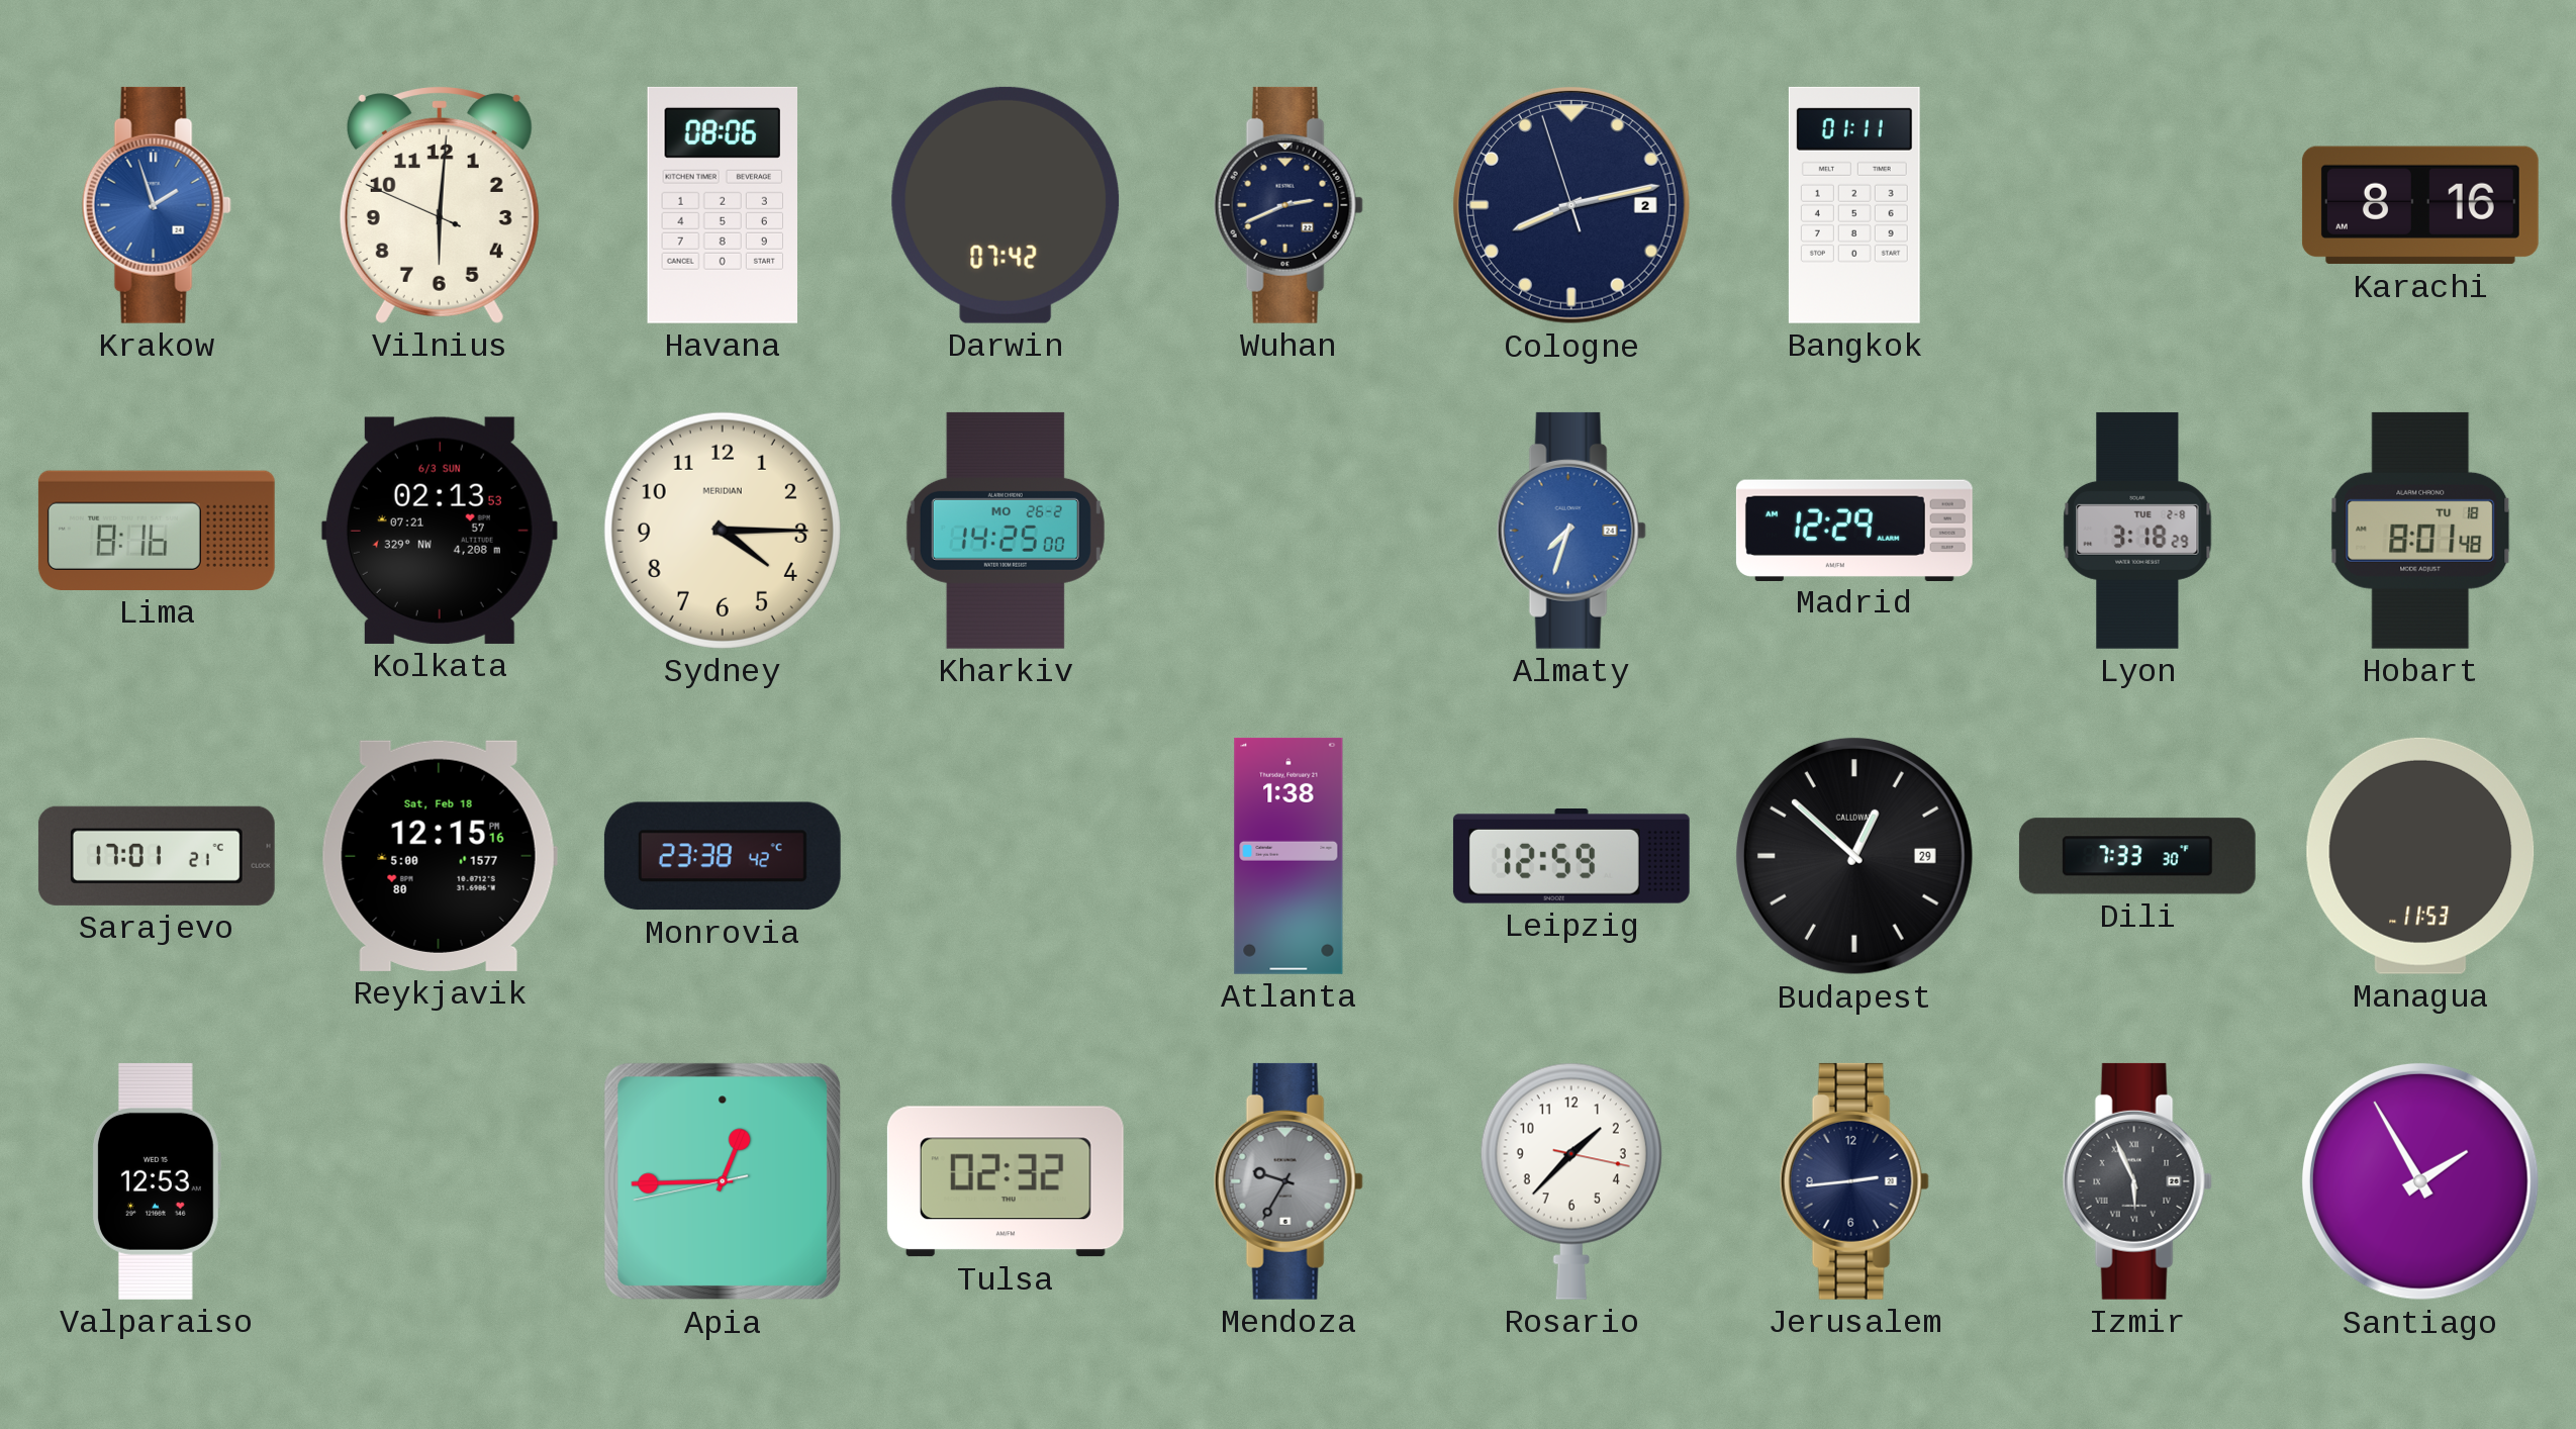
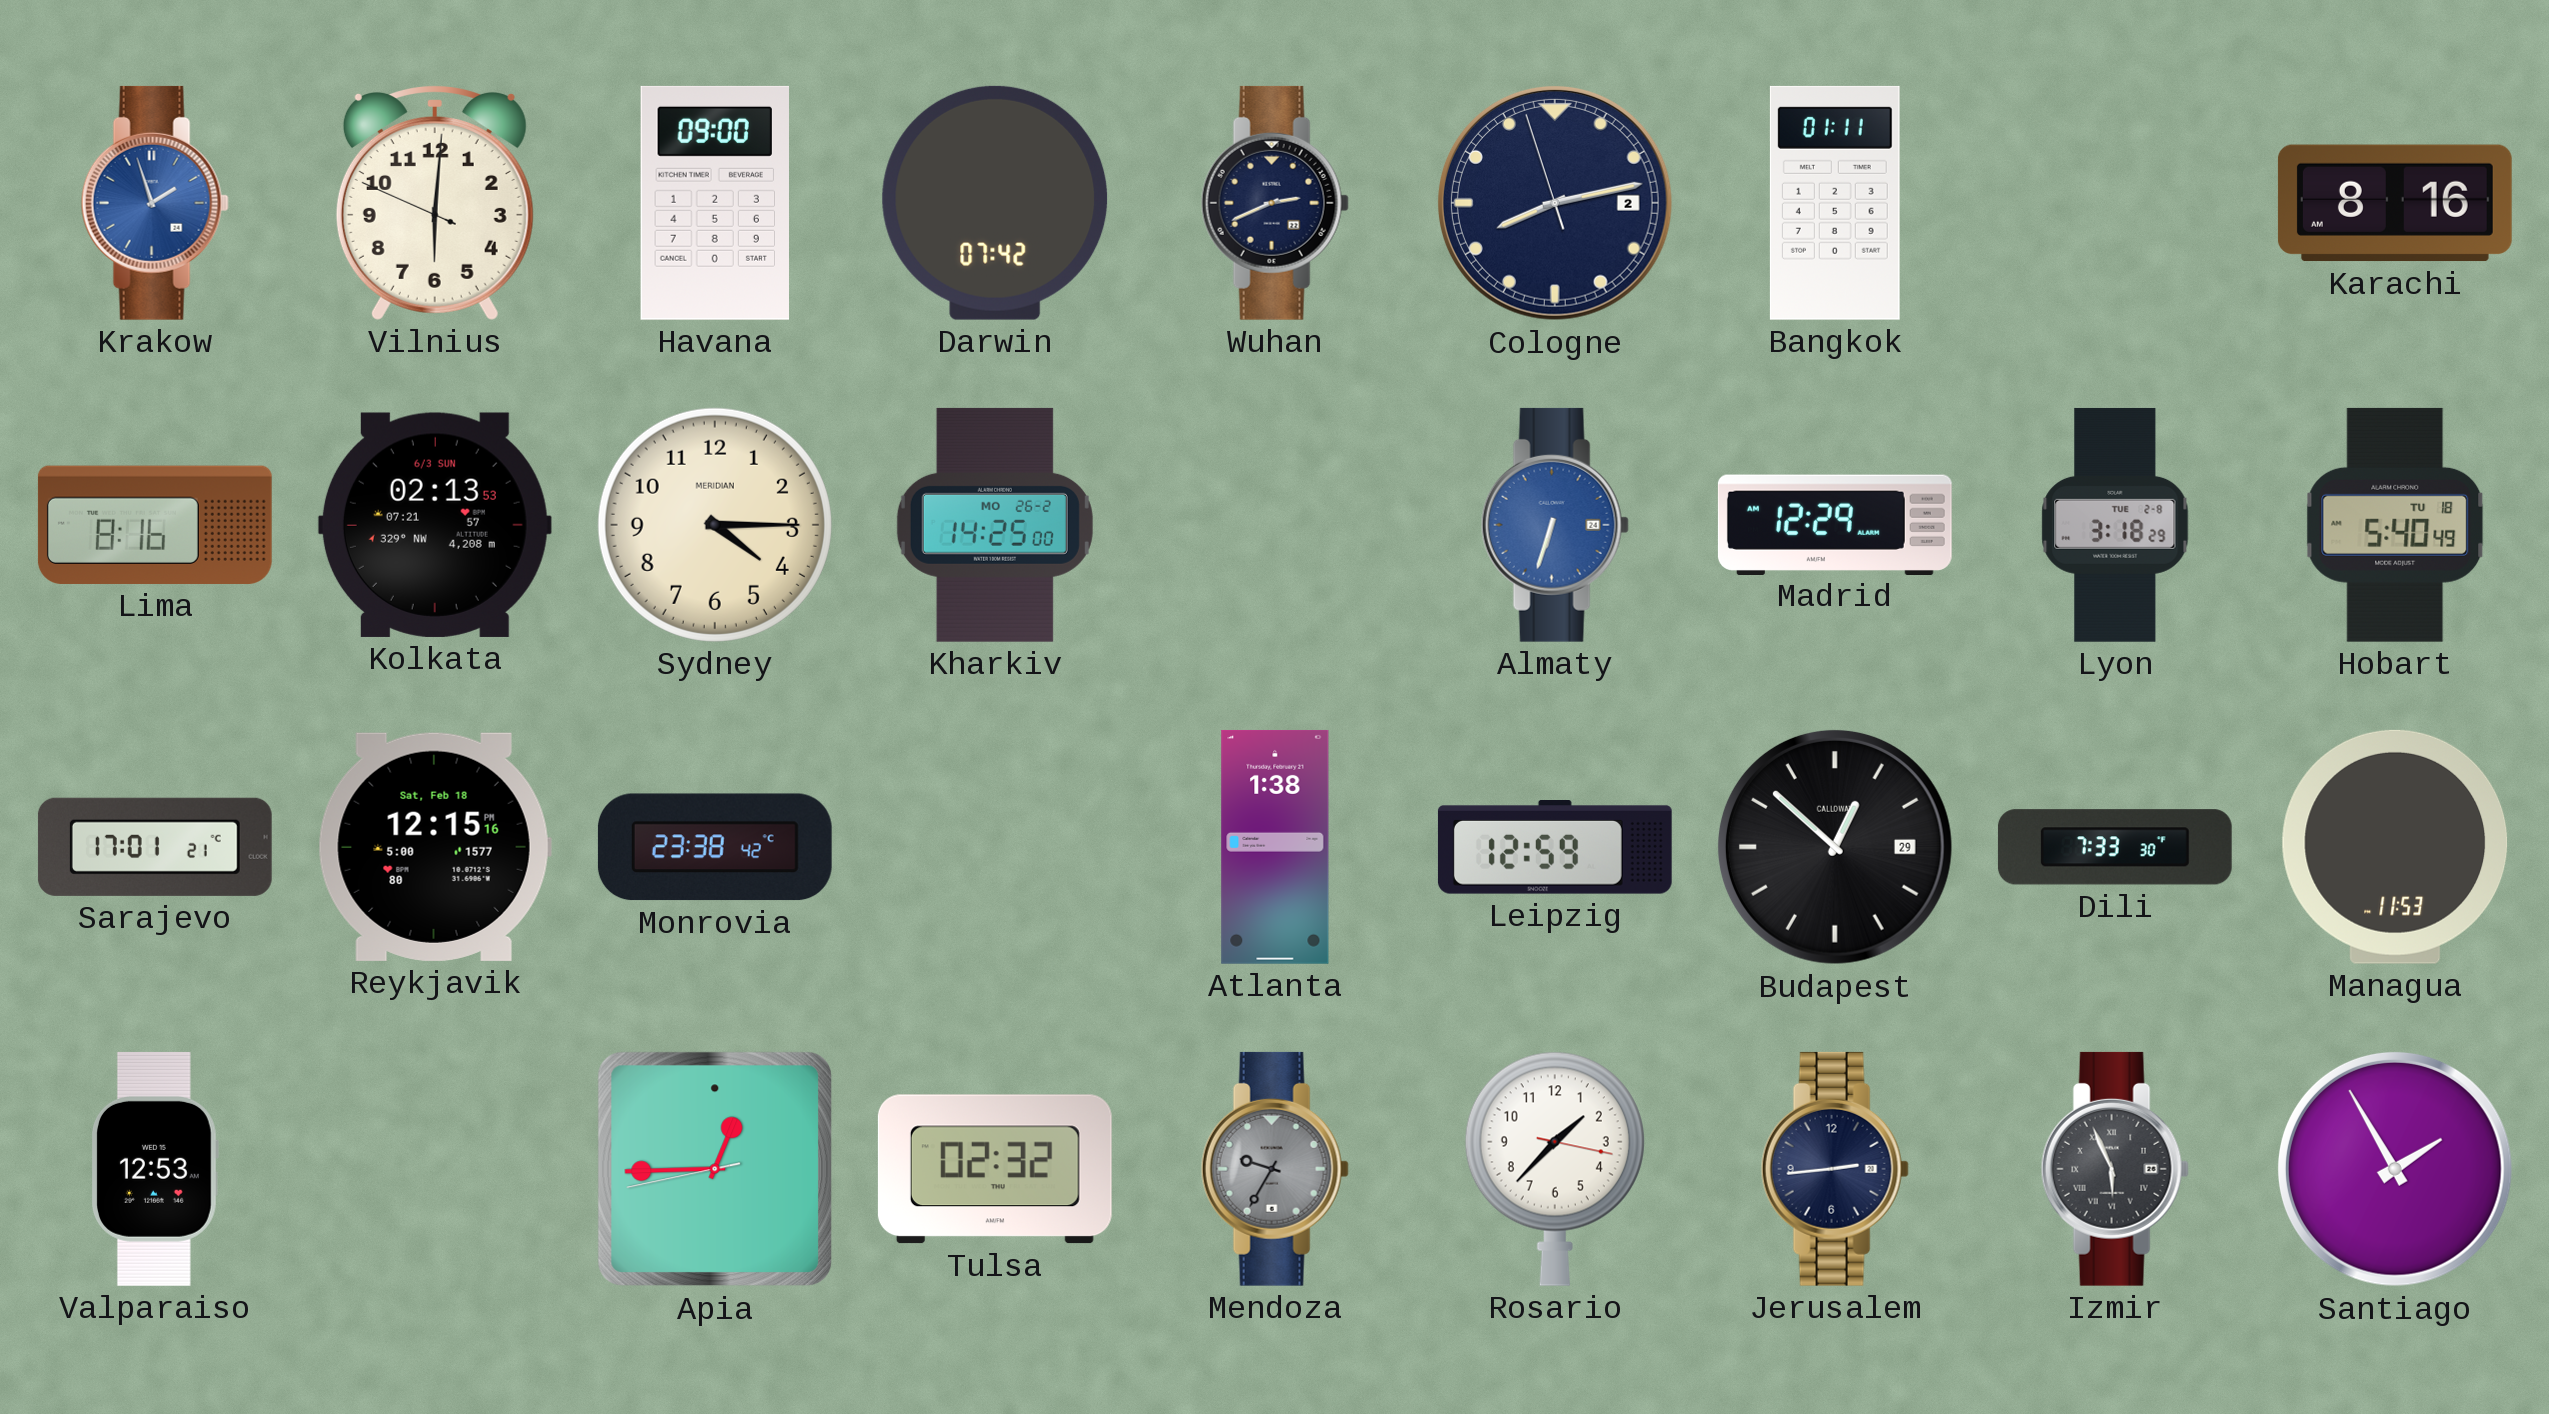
Havana: 08:06 -> 09:00
Almaty: 7:33 -> 6:33
Hobart: 8:01 -> 5:40
